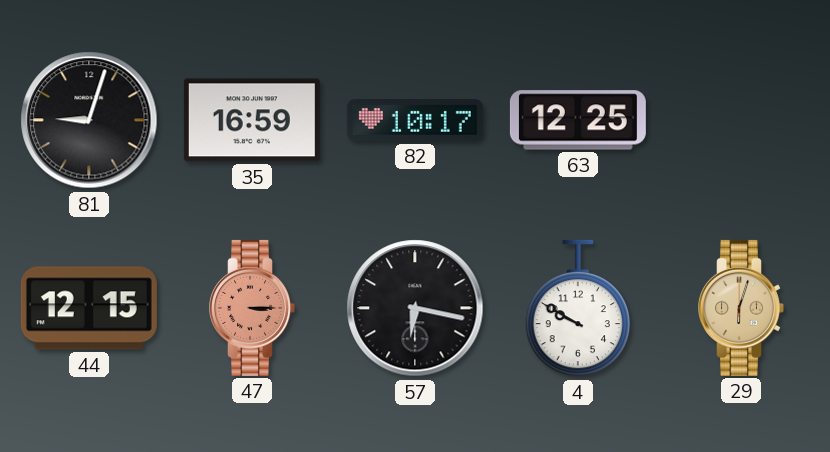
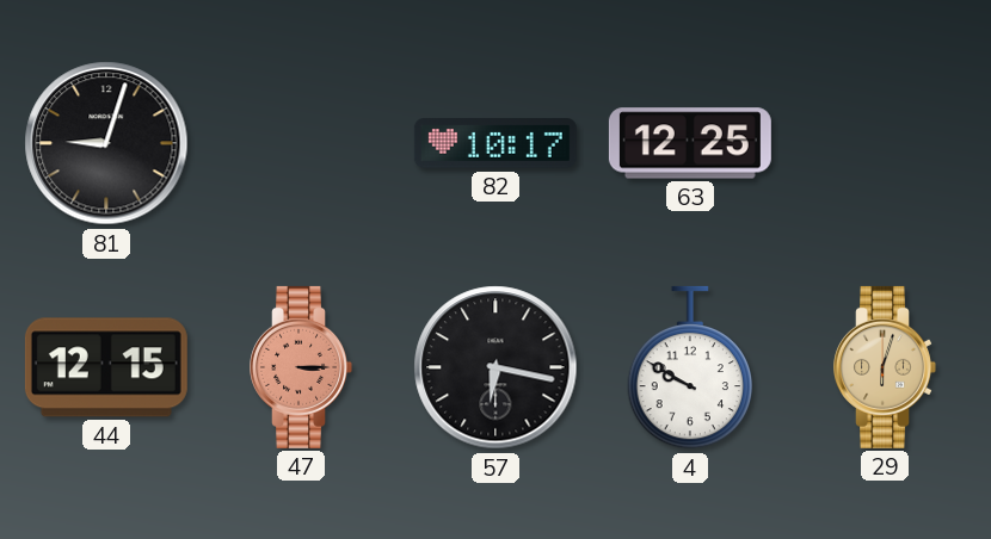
35: 16:59 -> none
